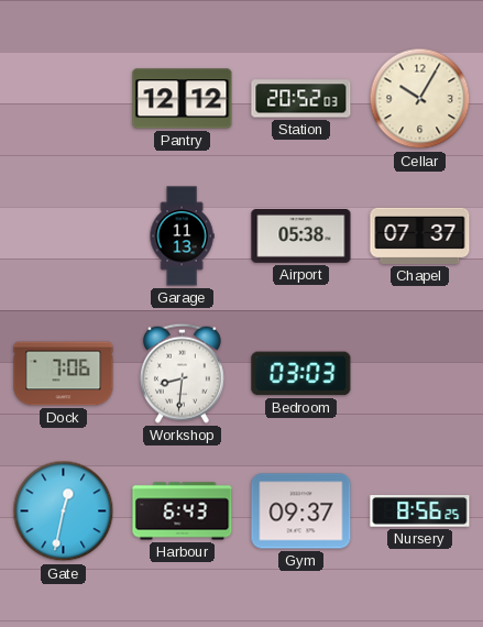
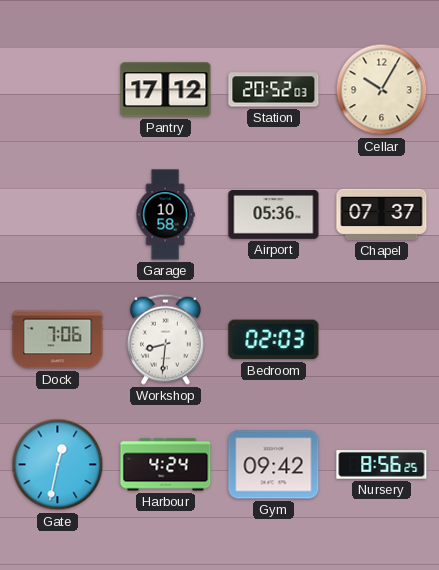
Pantry: 12:12 -> 17:12
Garage: 11:13 -> 10:58
Airport: 05:38 -> 05:36
Bedroom: 03:03 -> 02:03
Harbour: 6:43 -> 4:24
Gym: 09:37 -> 09:42
